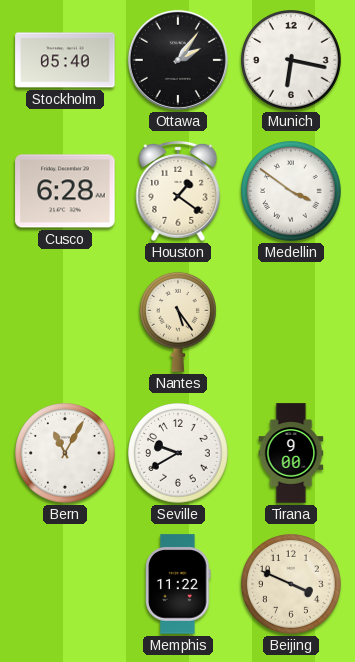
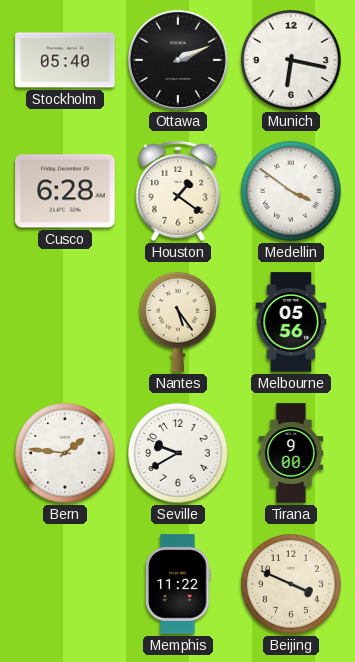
Ottawa: 2:06 -> 2:11
Melbourne: none -> 05:56
Bern: 11:05 -> 1:46
